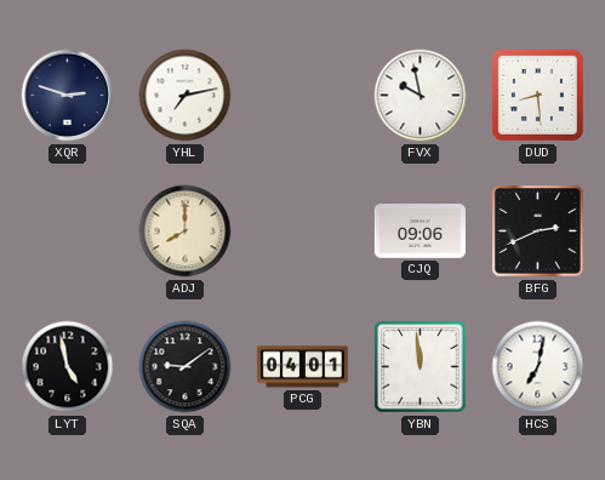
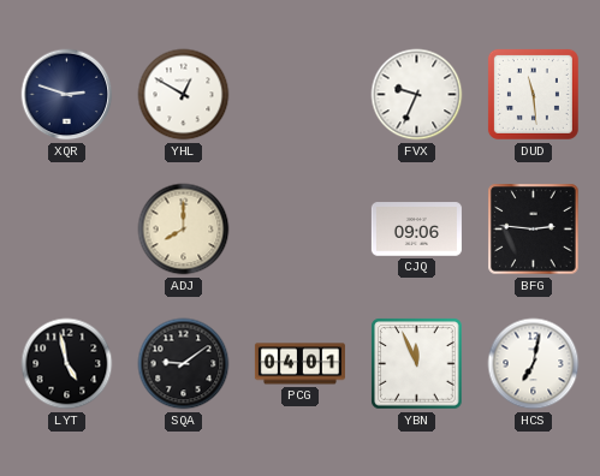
YHL: 7:13 -> 12:50
FVX: 9:58 -> 9:34
DUD: 8:29 -> 11:29
BFG: 2:41 -> 2:46
YBN: 11:59 -> 11:56
